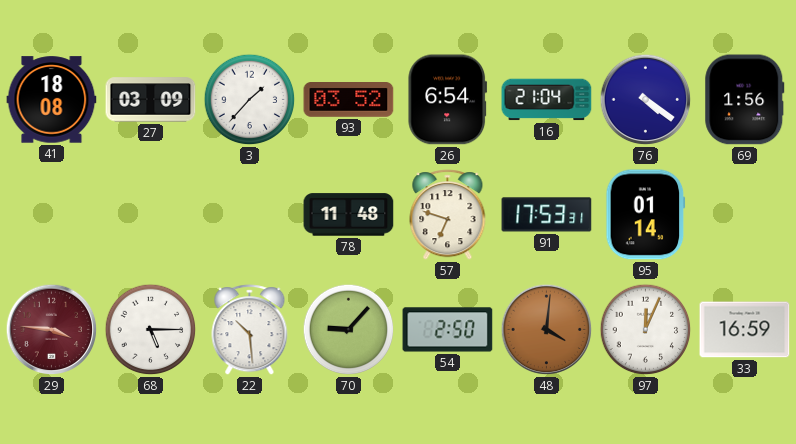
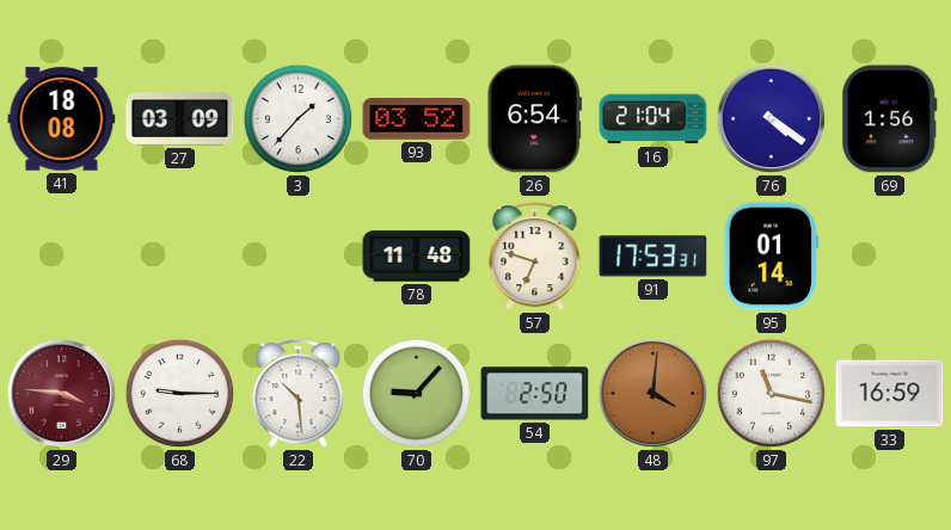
68: 5:15 -> 9:15
97: 12:04 -> 11:17
